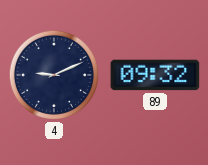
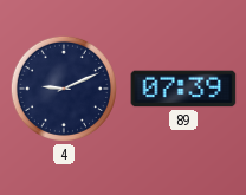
89: 09:32 -> 07:39
